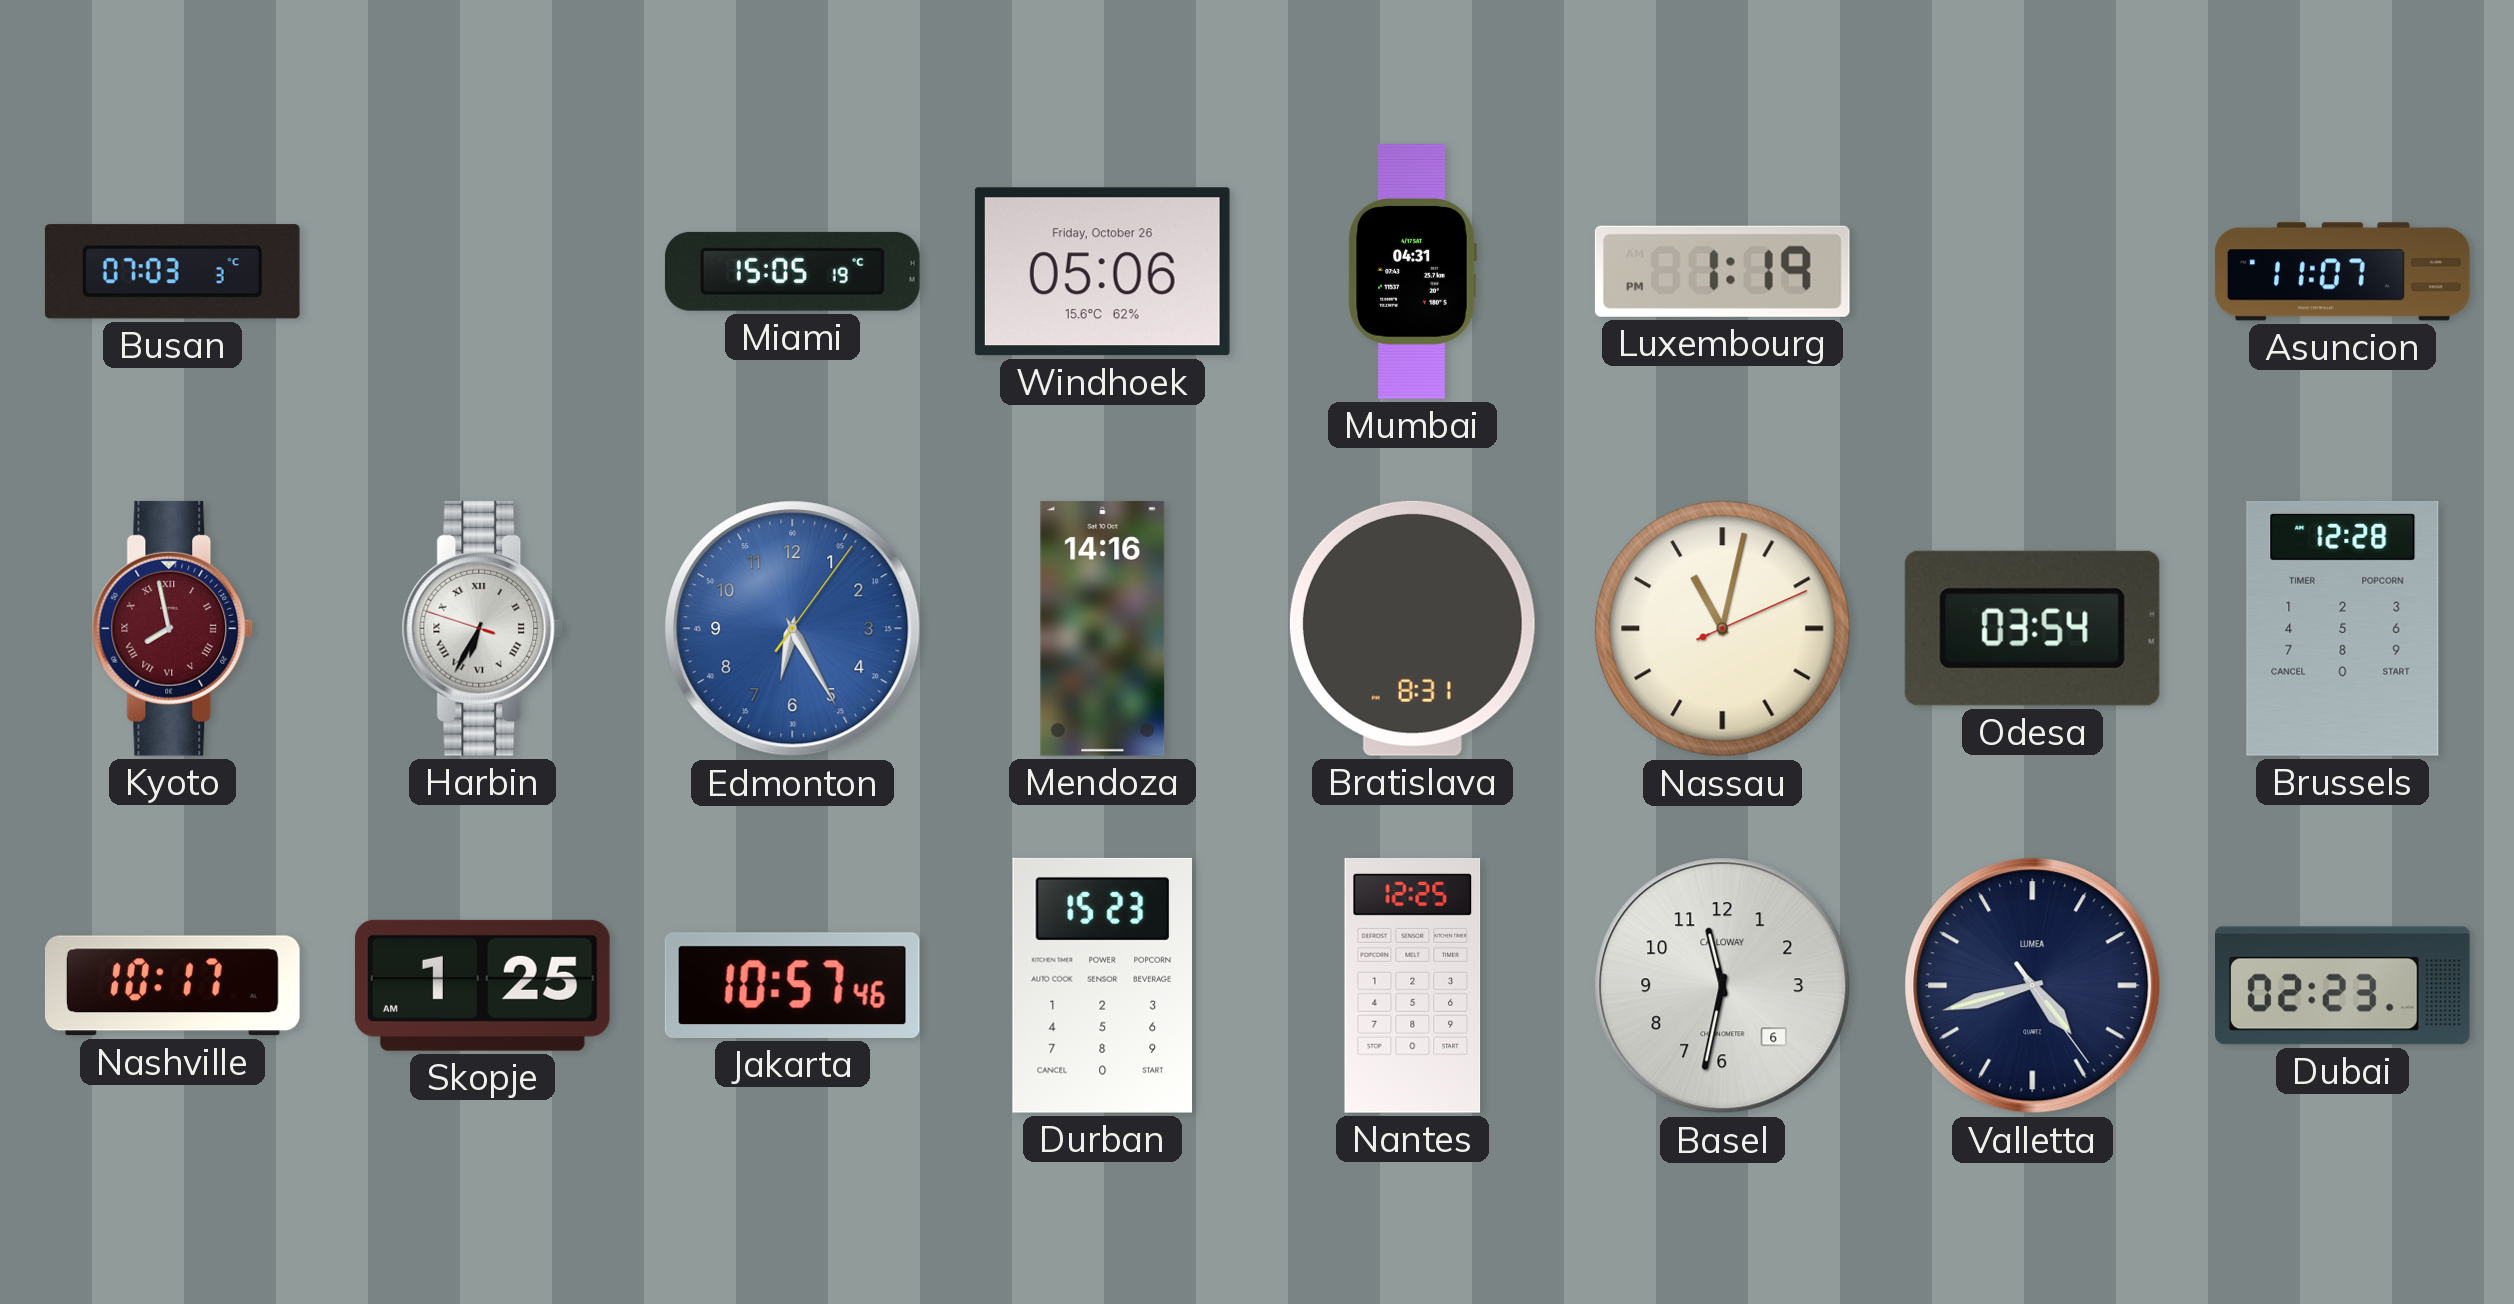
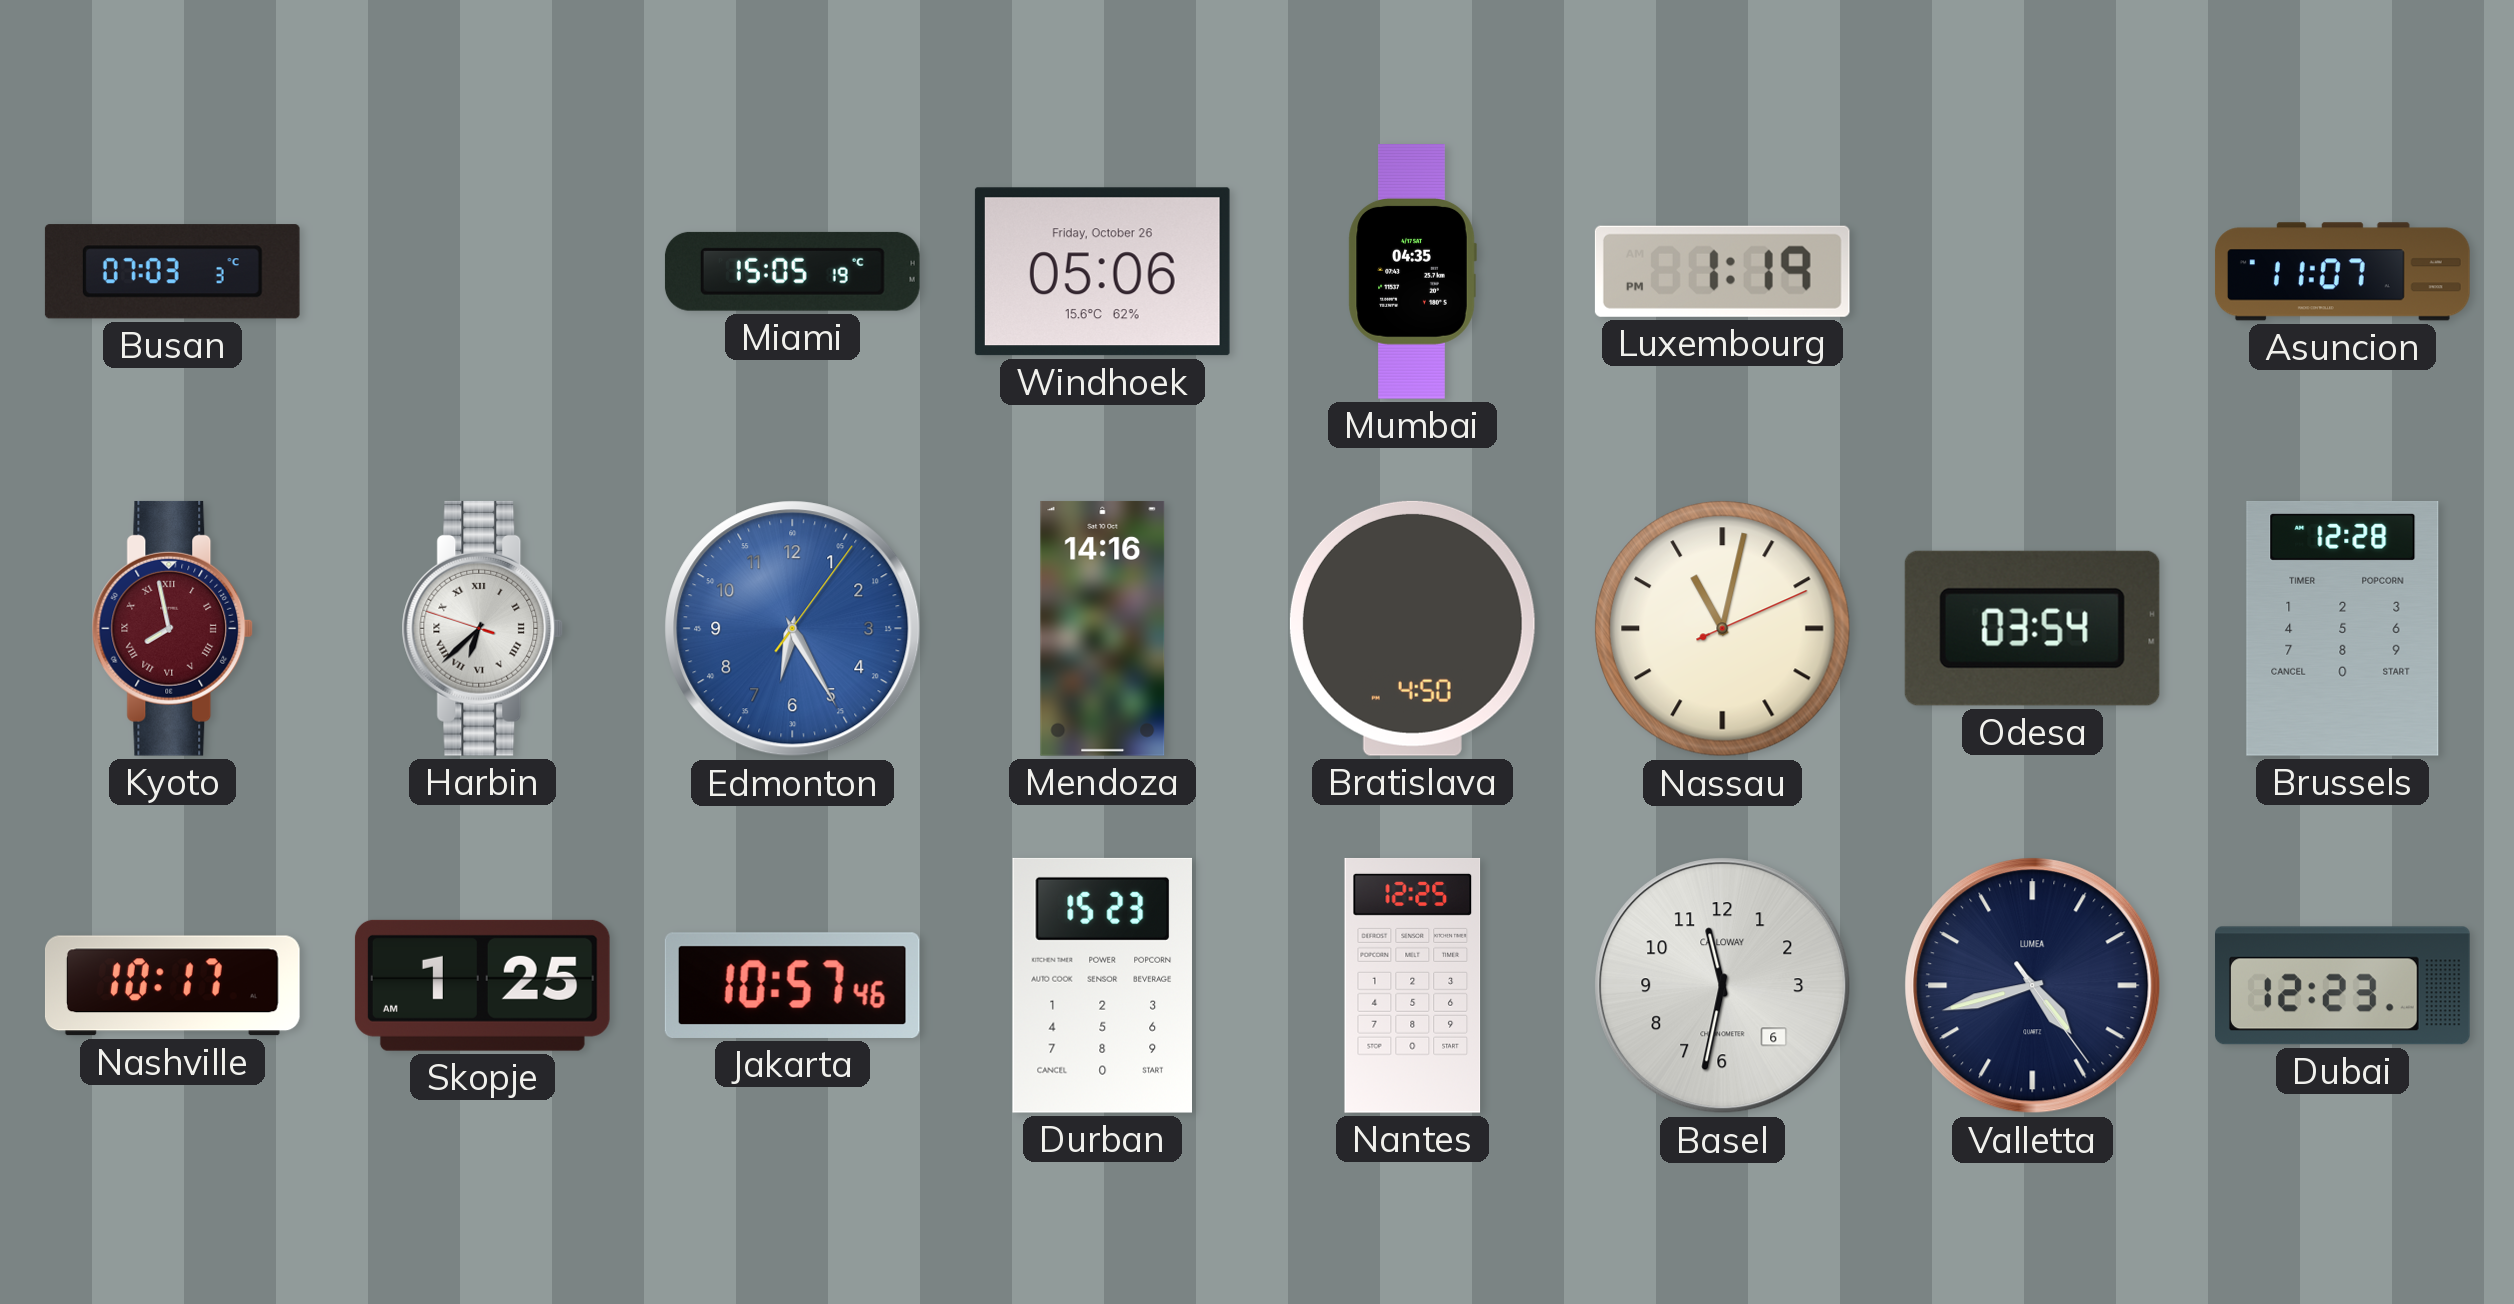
Mumbai: 04:31 -> 04:35
Harbin: 6:34 -> 6:37
Bratislava: 8:31 -> 4:50
Dubai: 02:23 -> 12:23
